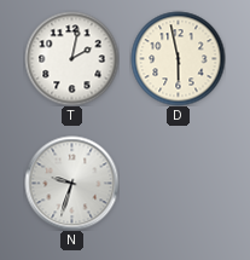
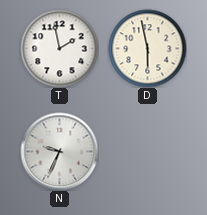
T: 2:02 -> 1:58
N: 9:33 -> 9:34
